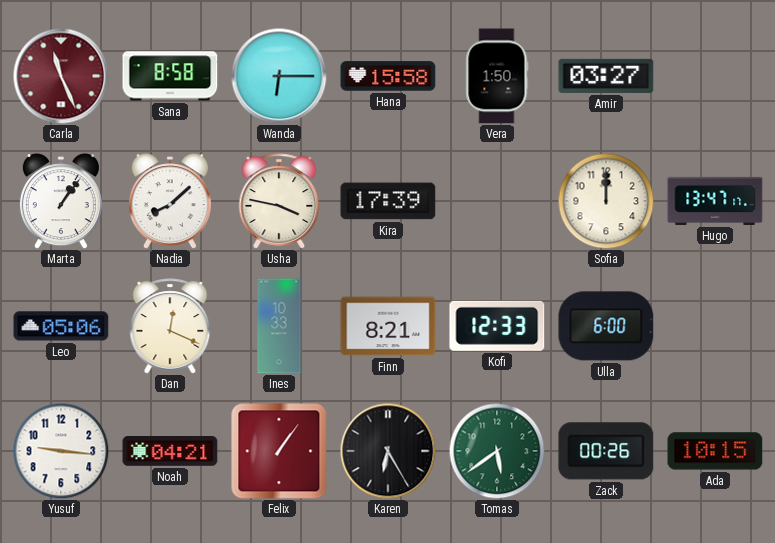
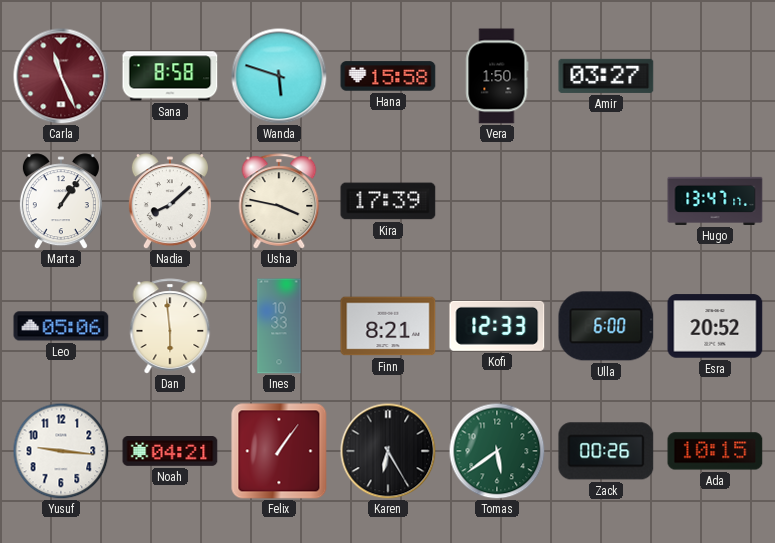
Wanda: 6:15 -> 5:48
Sofia: 12:00 -> none
Dan: 12:19 -> 5:59
Esra: none -> 20:52
